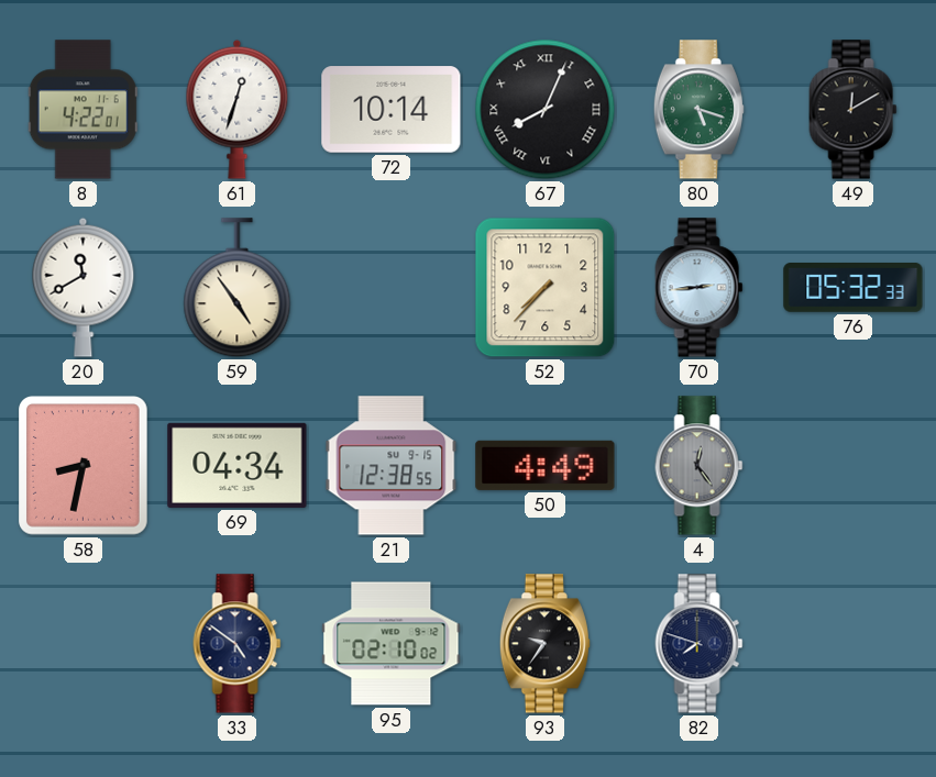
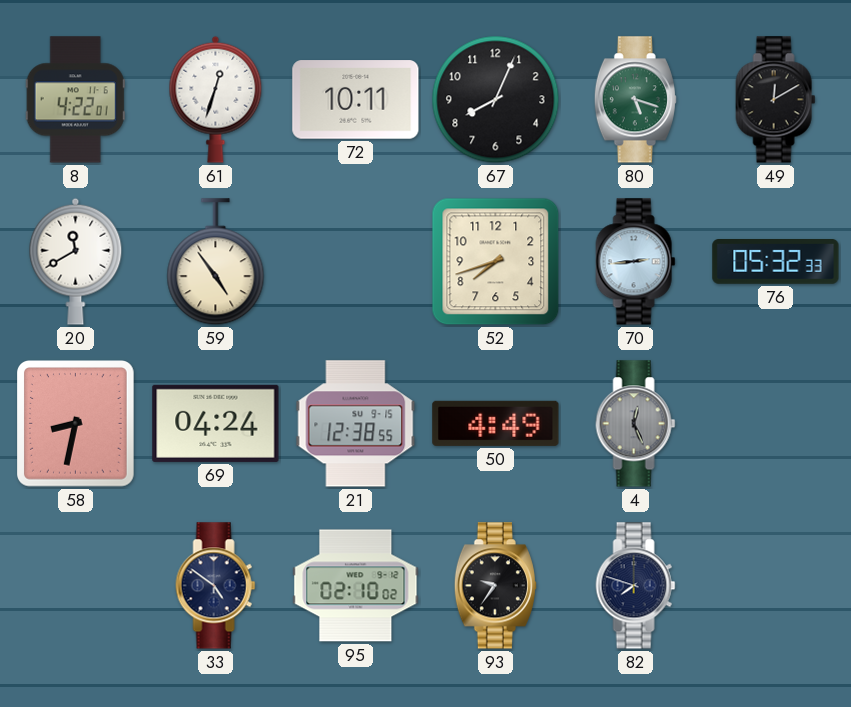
72: 10:14 -> 10:11
67 numerals: Roman -> Arabic
52: 7:37 -> 7:42
69: 04:34 -> 04:24
4: 12:24 -> 12:26
